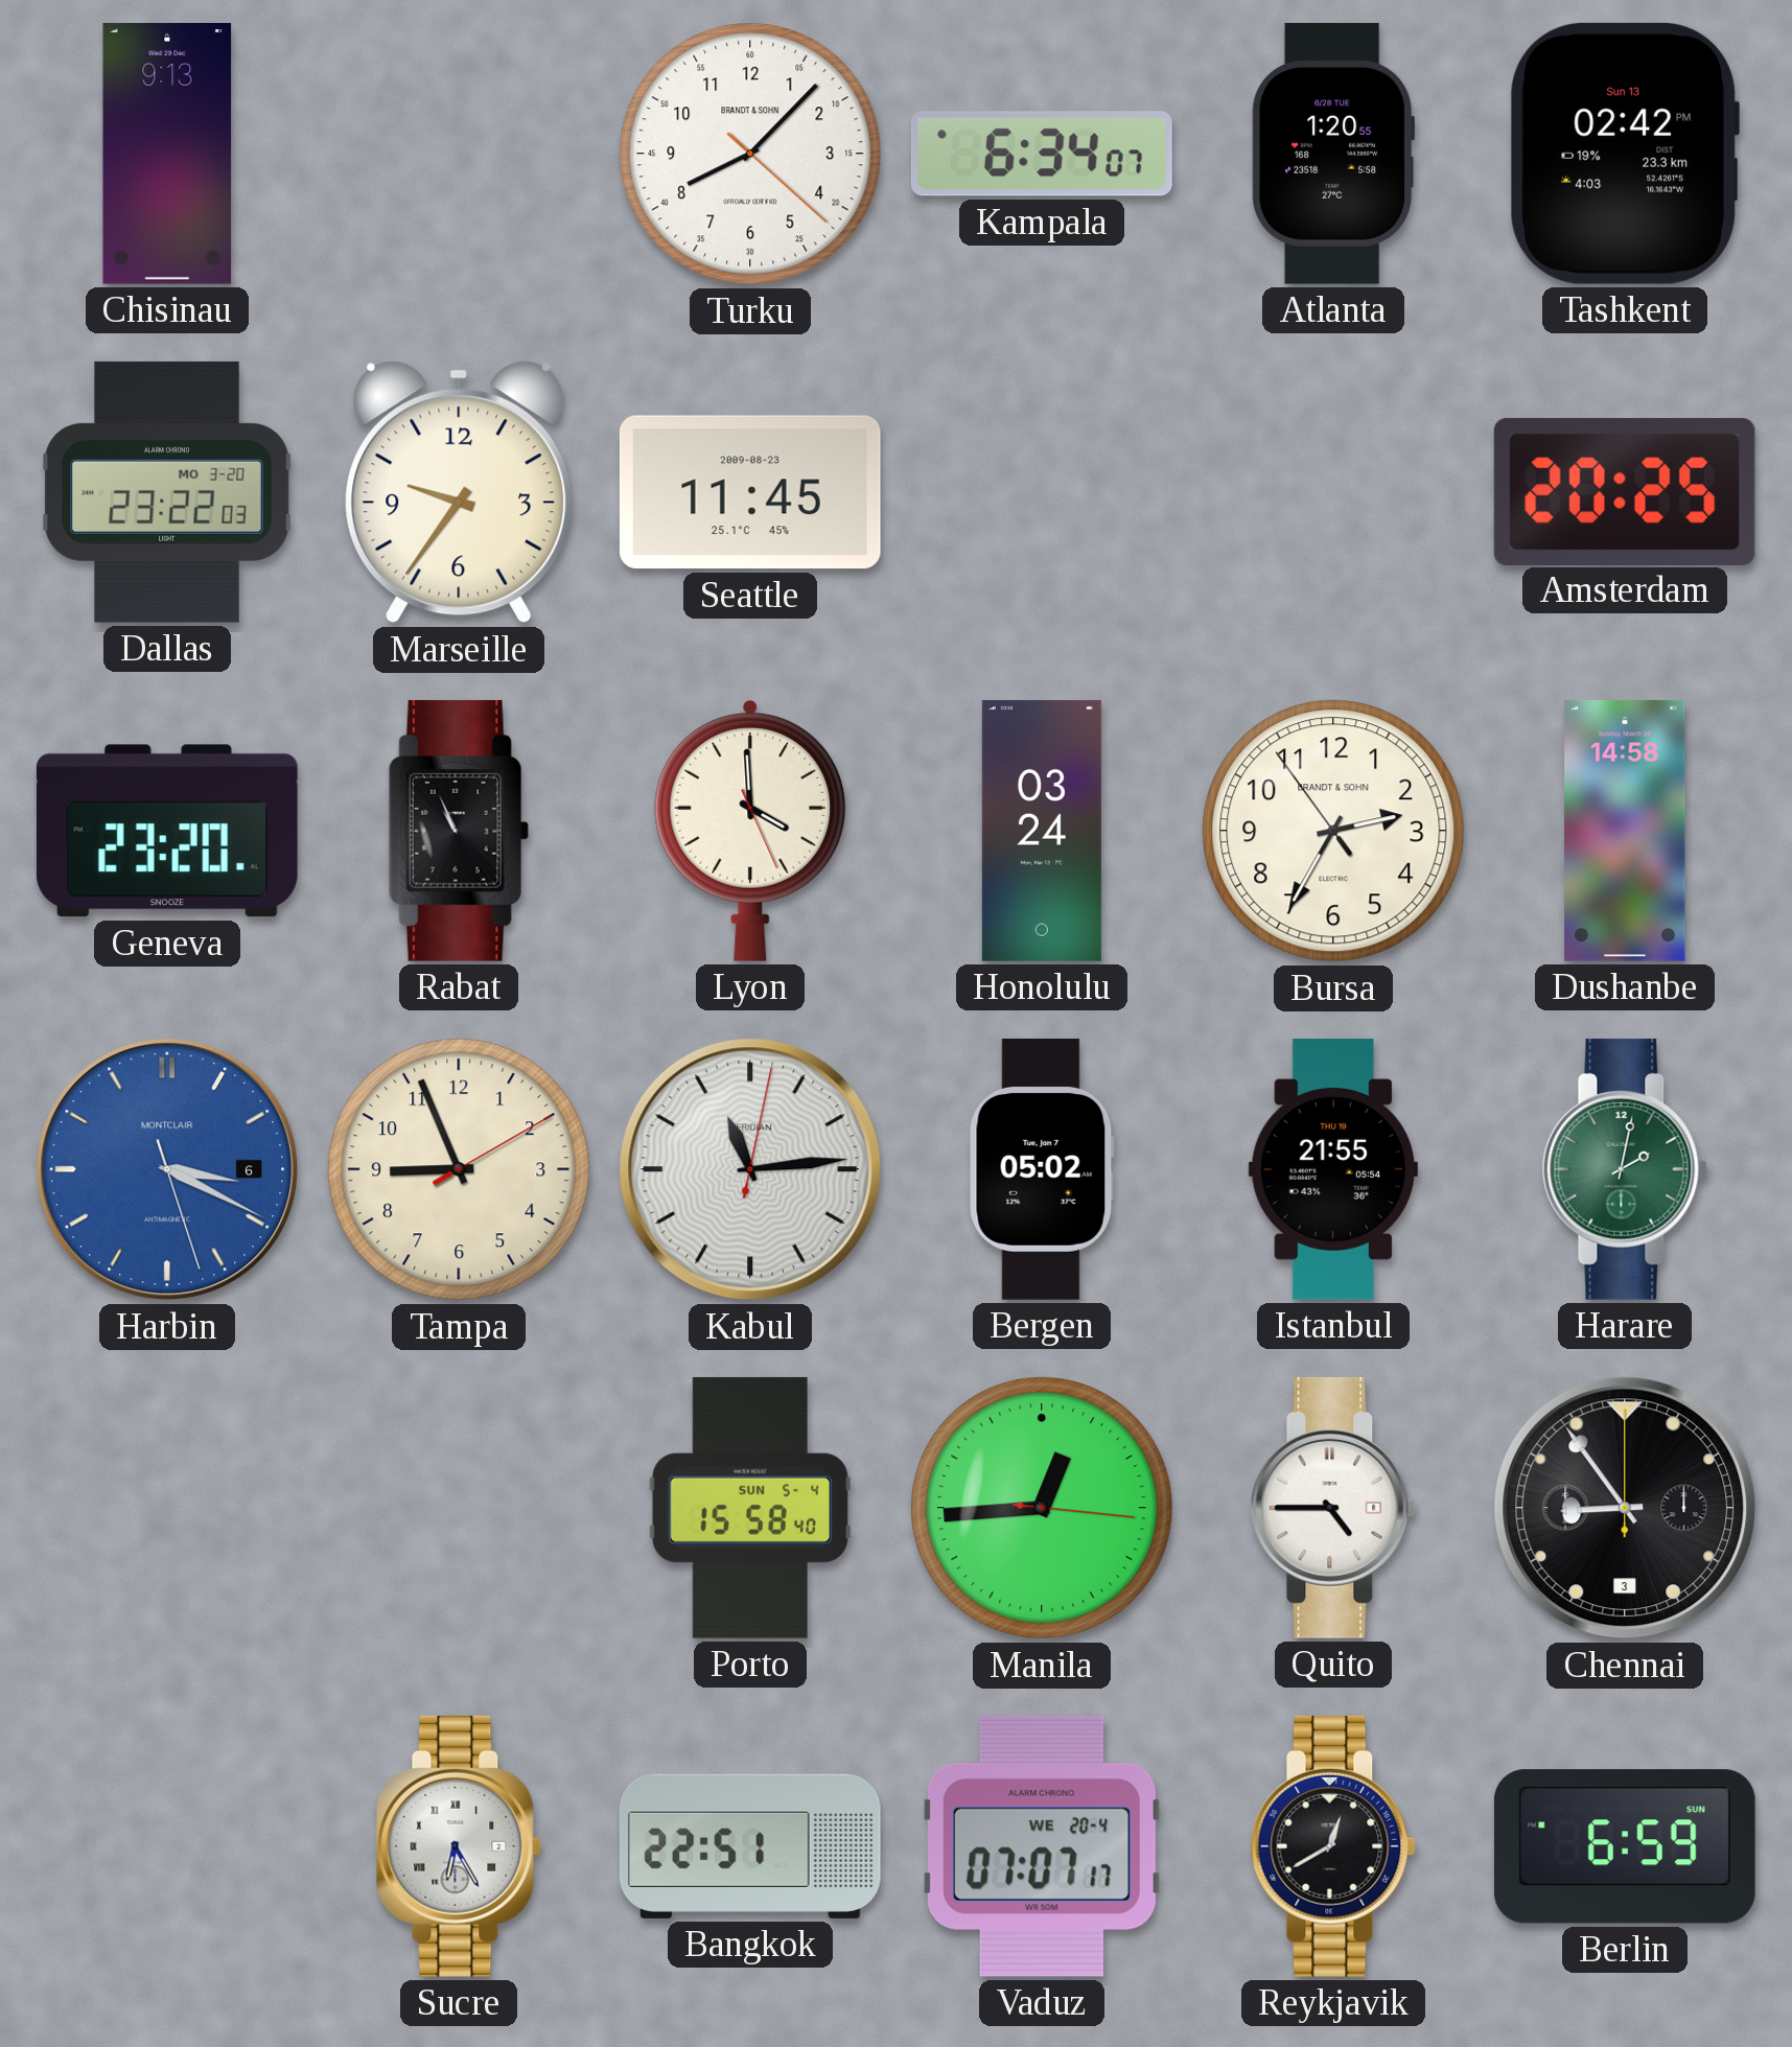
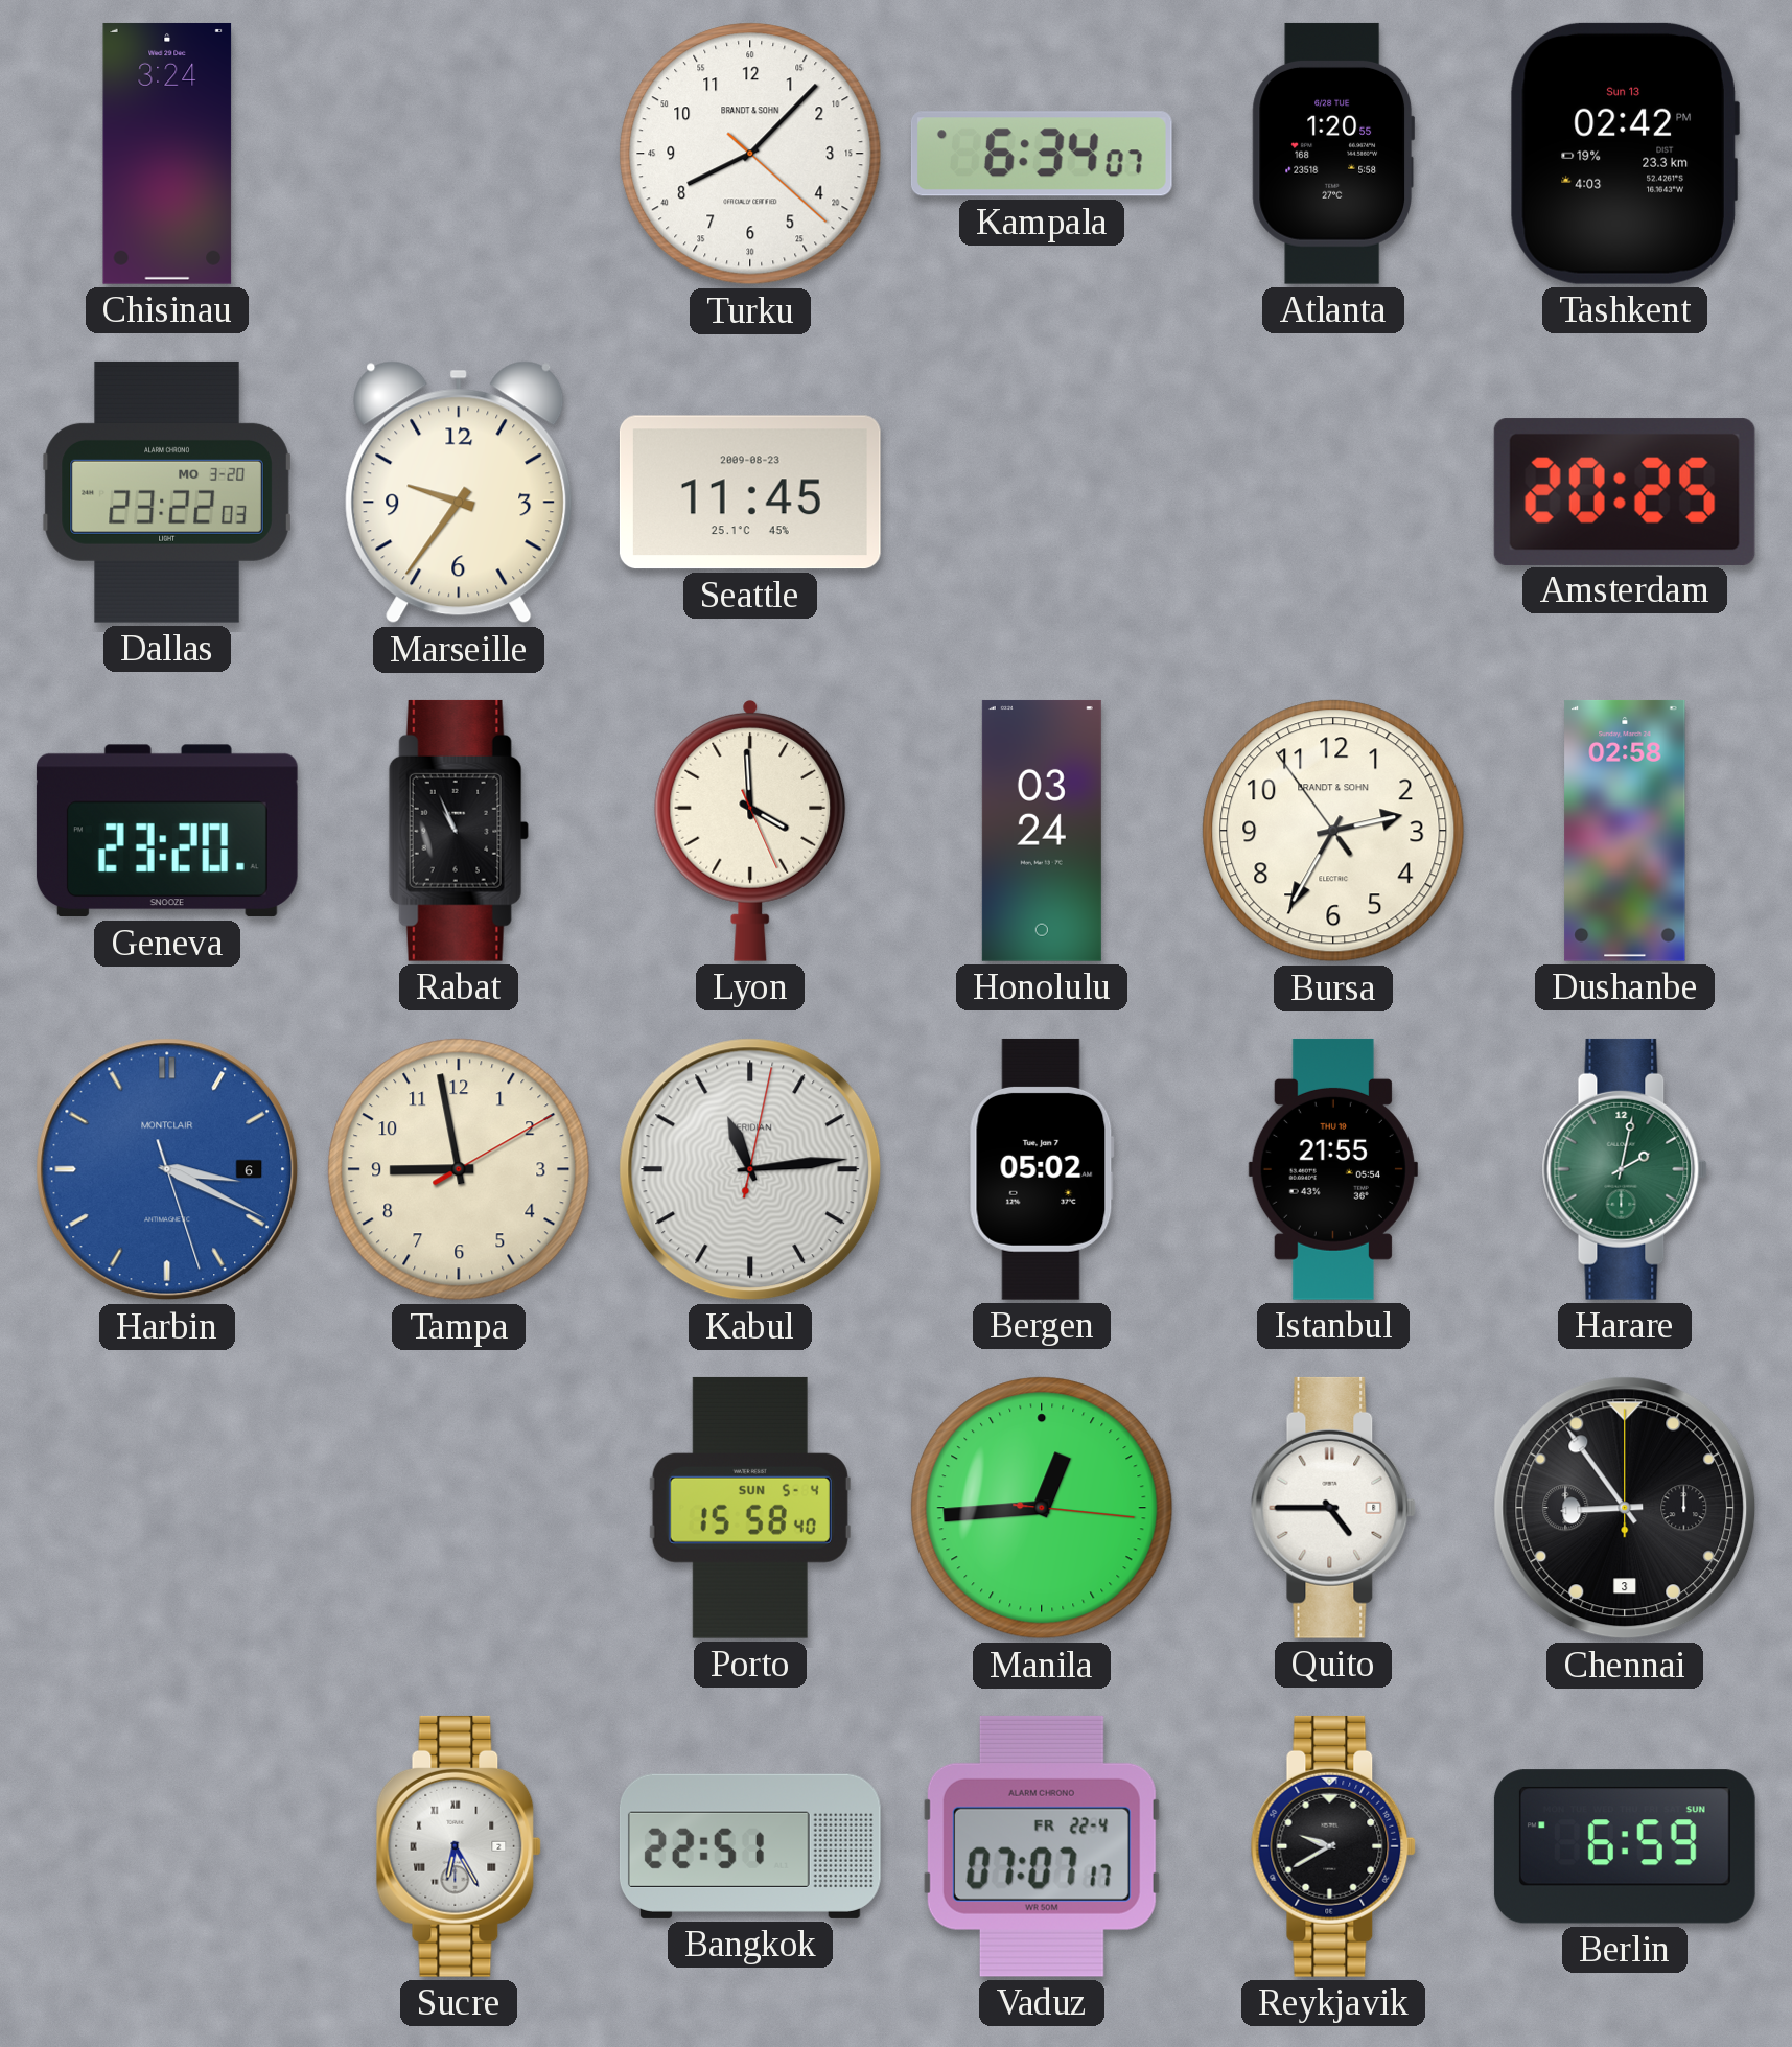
Chisinau: 9:13 -> 3:24
Dushanbe: 14:58 -> 02:58
Tampa: 8:56 -> 8:58
Vaduz date: WE 20-4 -> FR 22-4
Reykjavik: 12:40 -> 9:40
